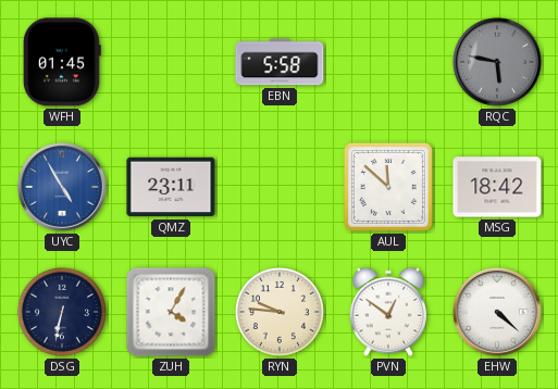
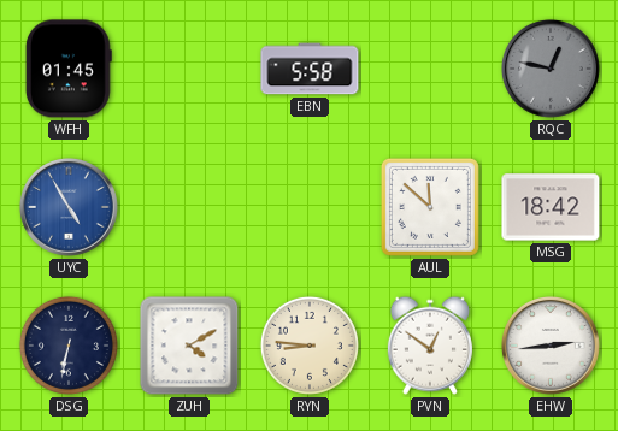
RQC: 5:47 -> 12:47
QMZ: 23:11 -> none
ZUH: 4:05 -> 4:10
RYN: 9:46 -> 8:46
EHW: 4:22 -> 2:44
